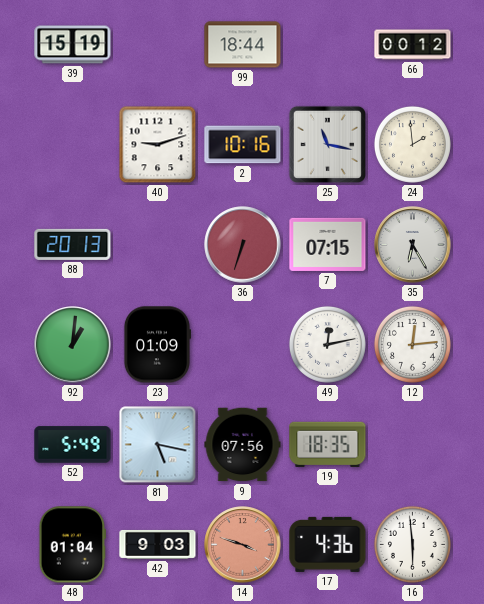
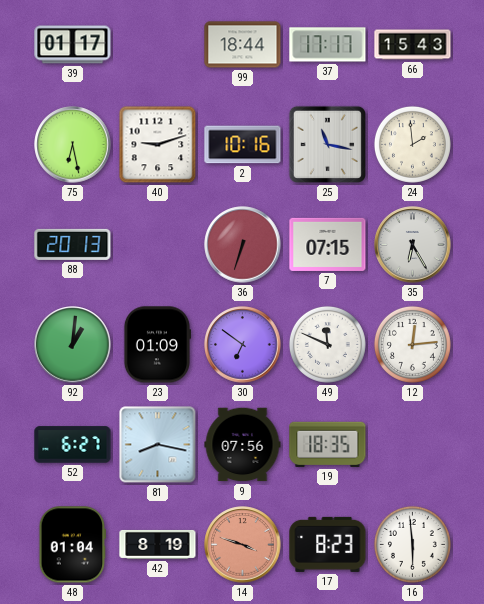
39: 15:19 -> 01:17
37: none -> 17:17
66: 00:12 -> 15:43
75: none -> 6:28
30: none -> 6:51
49: 12:13 -> 11:49
52: 5:49 -> 6:27
81: 5:17 -> 8:17
42: 9:03 -> 8:19
17: 4:36 -> 8:23
